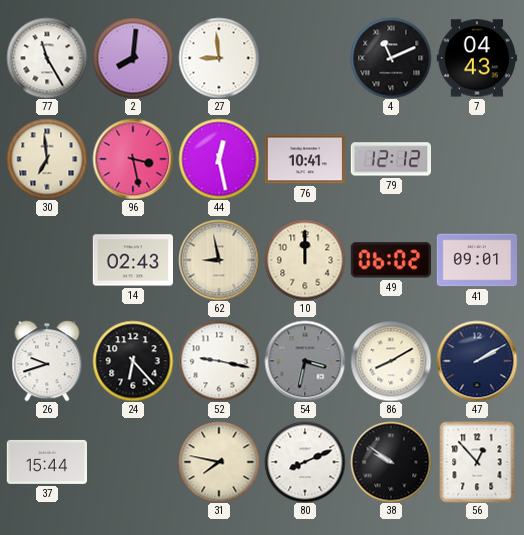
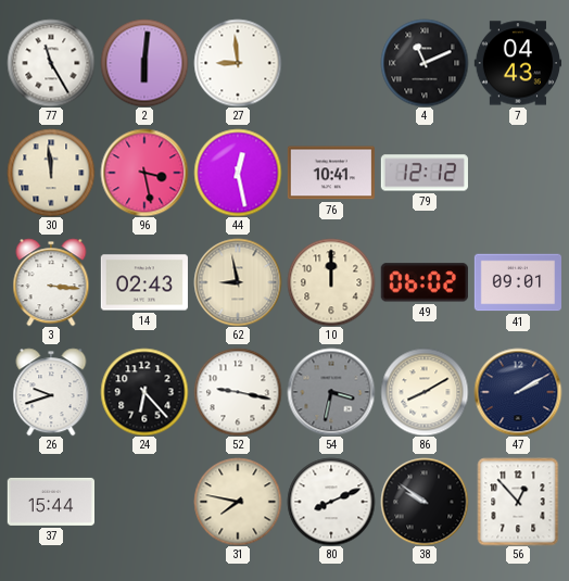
2: 8:01 -> 6:01
30: 6:59 -> 11:59
3: none -> 3:16
